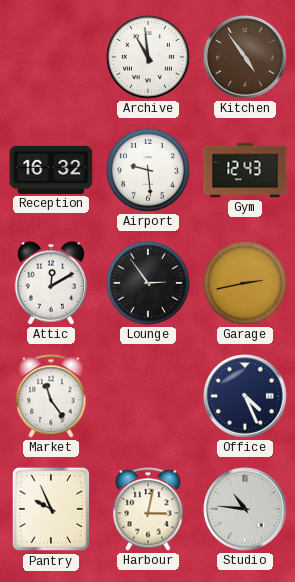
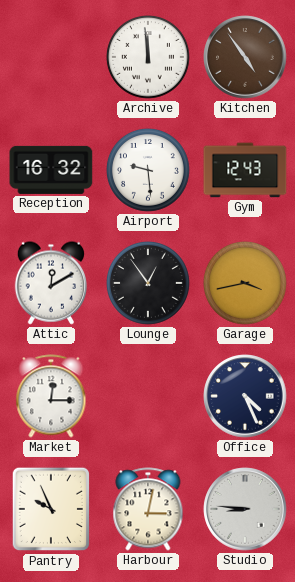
Archive: 10:59 -> 11:59
Lounge: 2:54 -> 12:54
Garage: 2:43 -> 3:43
Market: 11:24 -> 12:15
Studio: 10:46 -> 8:46
